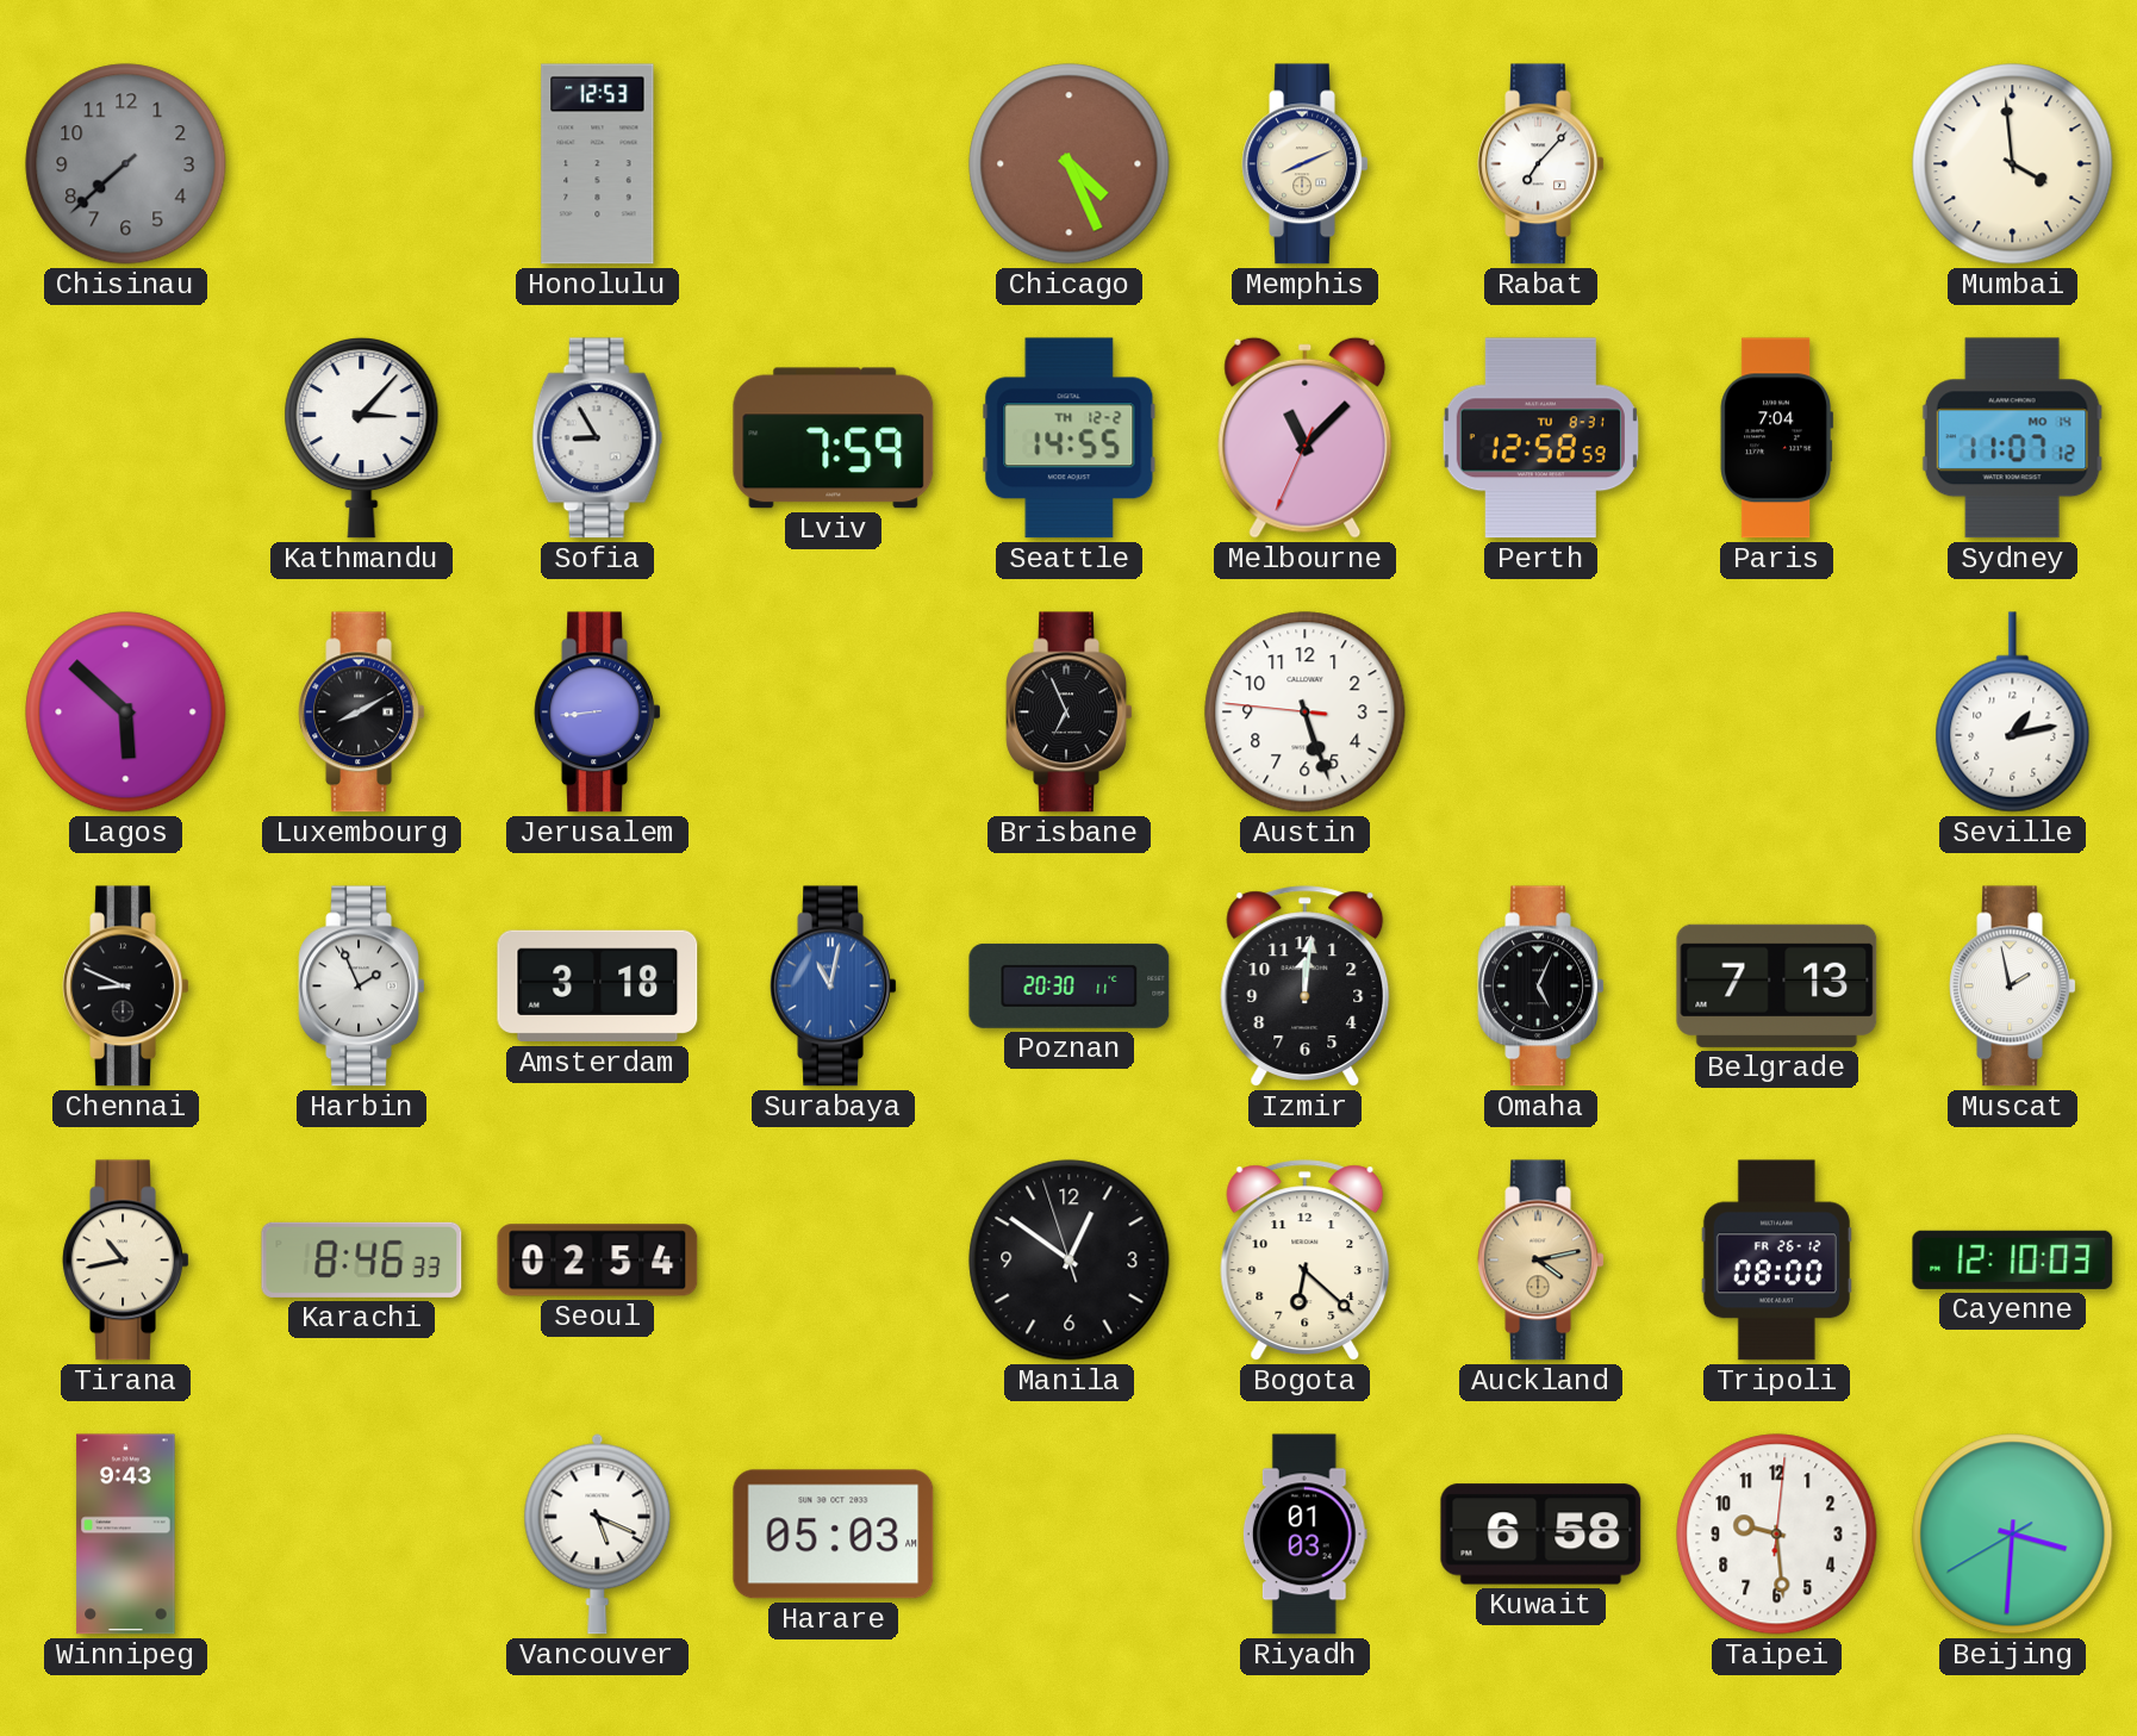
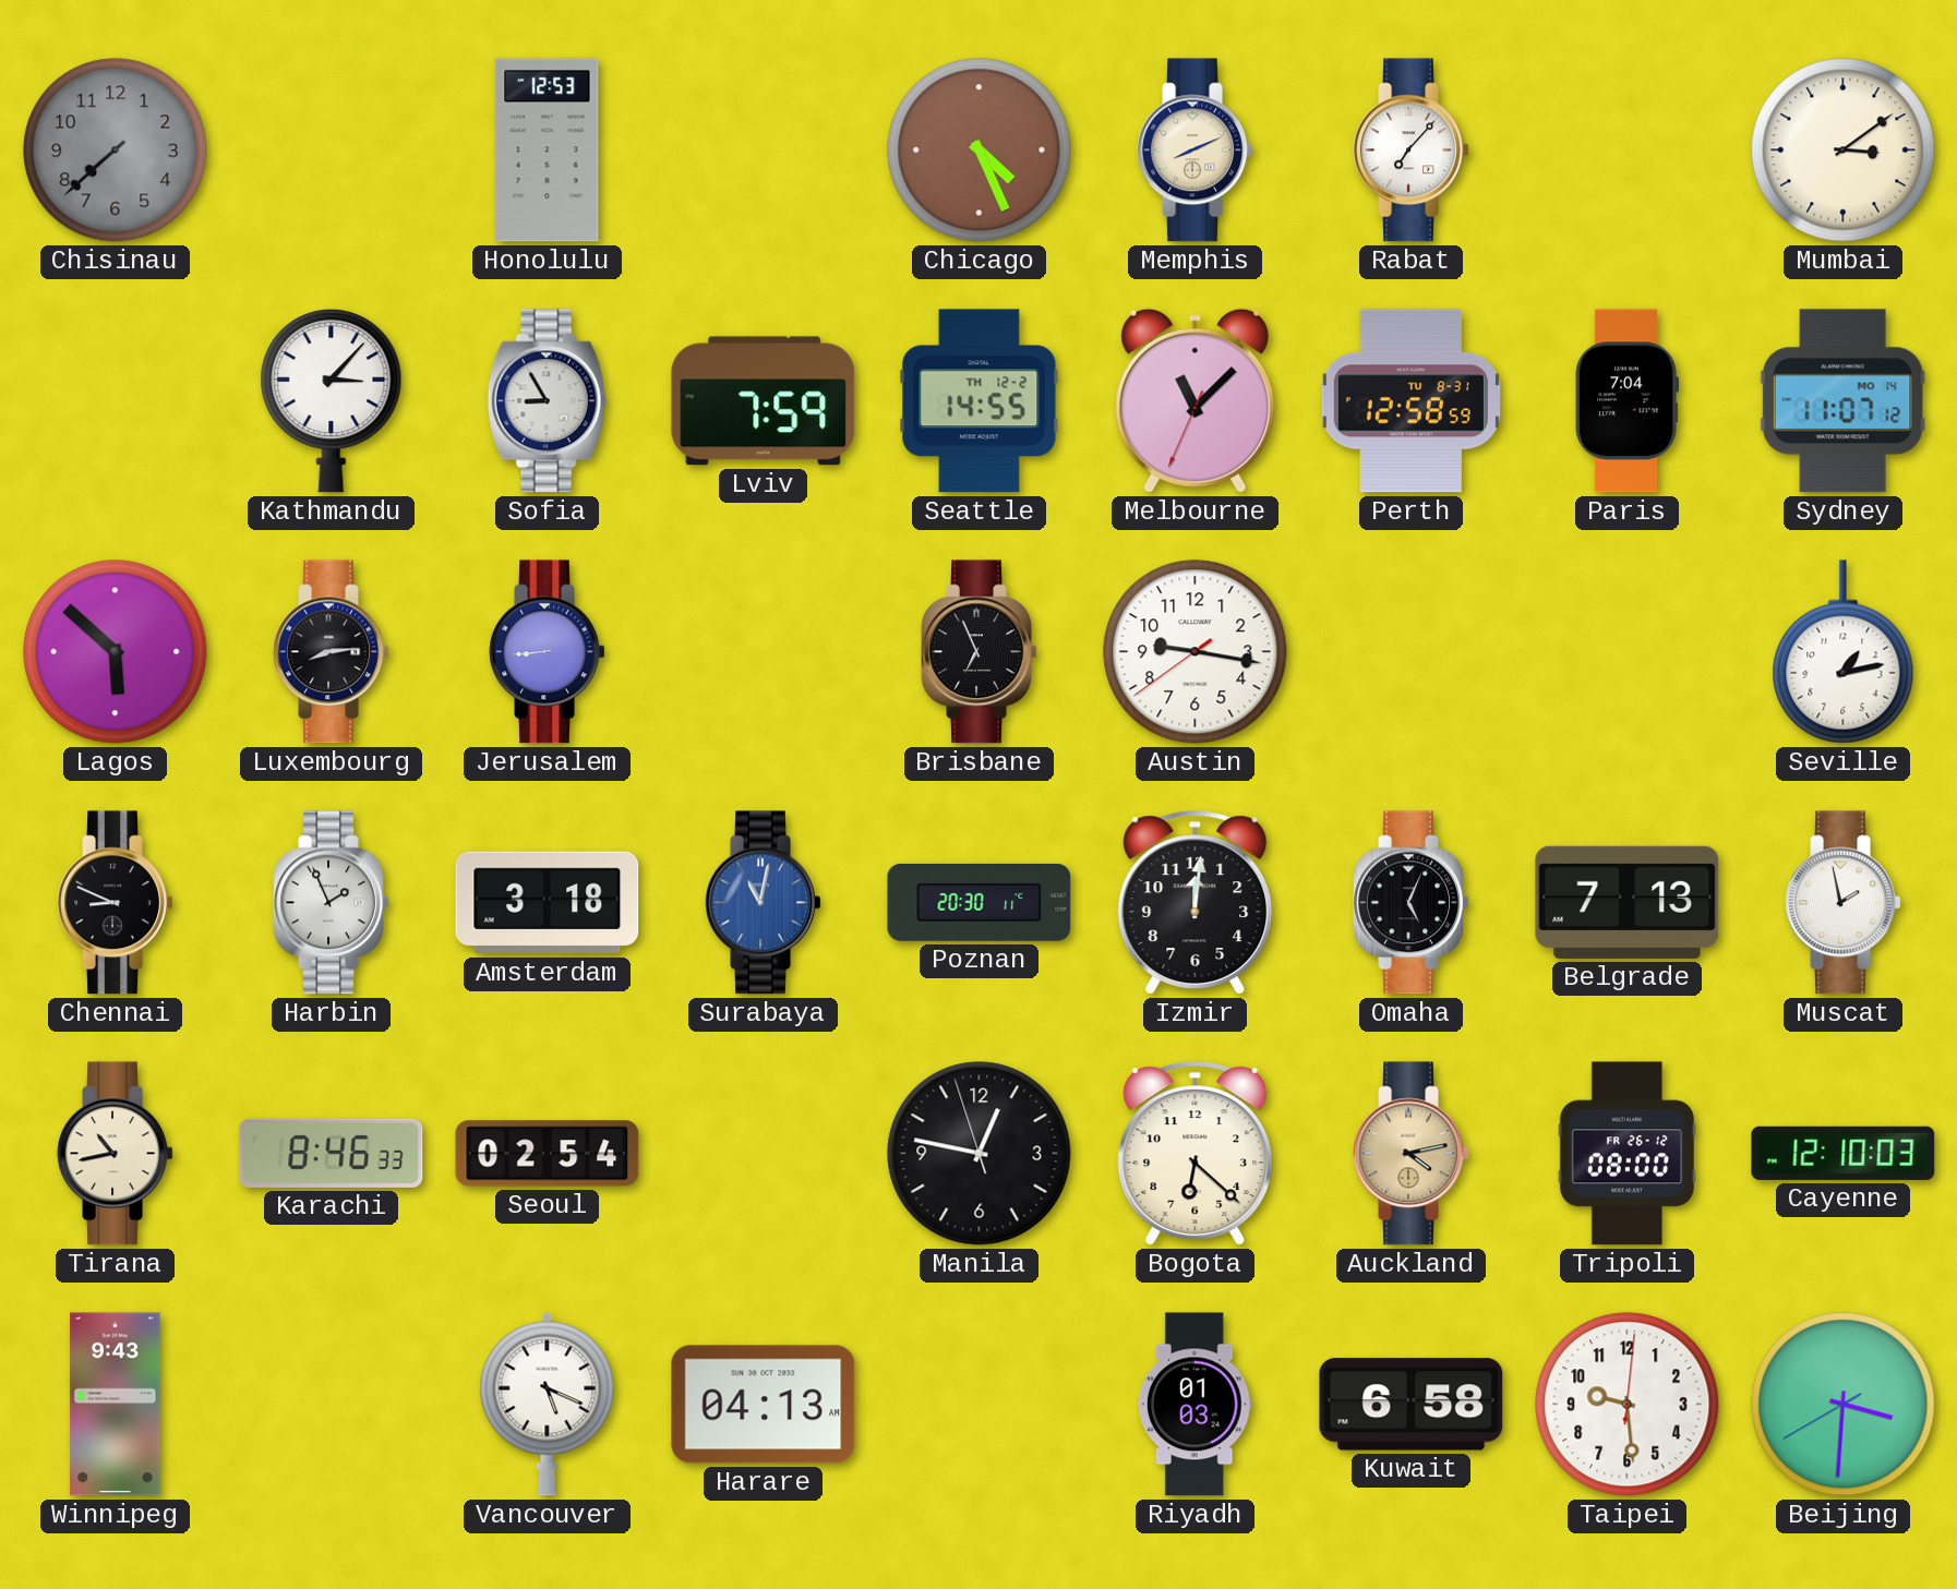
Mumbai: 3:59 -> 3:09
Luxembourg: 8:10 -> 8:14
Austin: 5:26 -> 9:16
Manila: 12:50 -> 12:46
Harare: 05:03 -> 04:13
